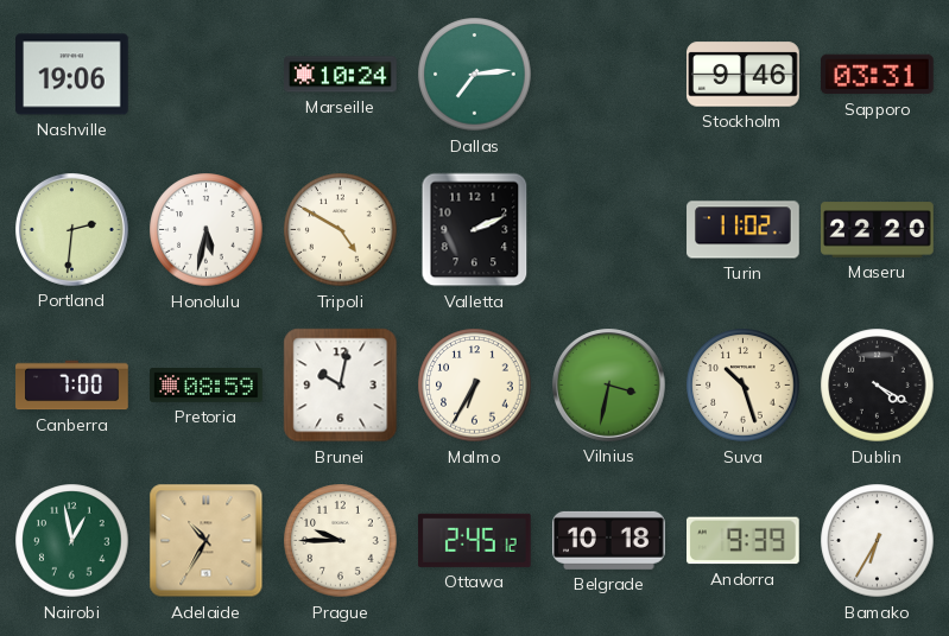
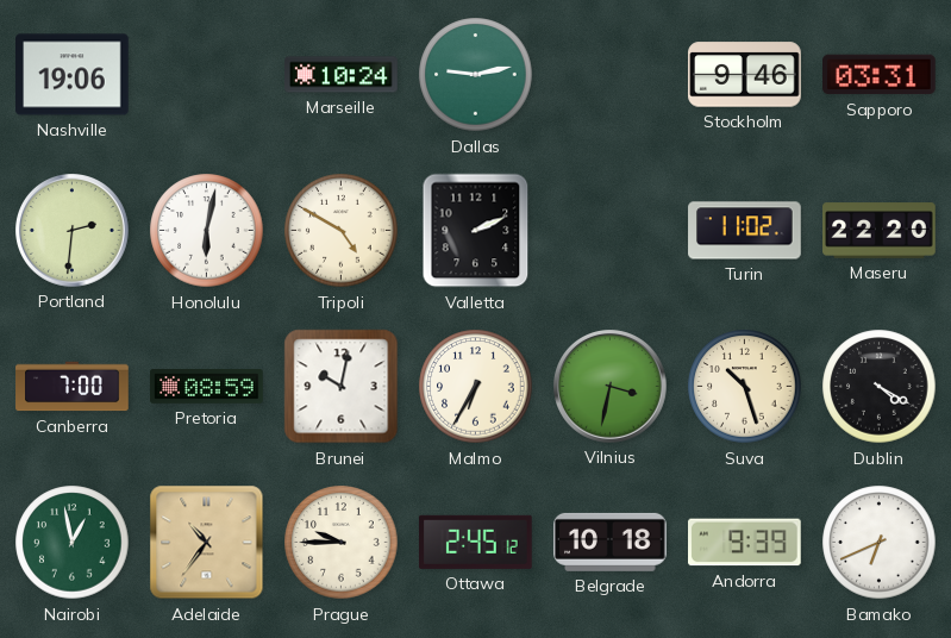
Dallas: 7:14 -> 9:13
Honolulu: 5:32 -> 6:02
Adelaide: 10:35 -> 10:36
Bamako: 6:35 -> 6:41
